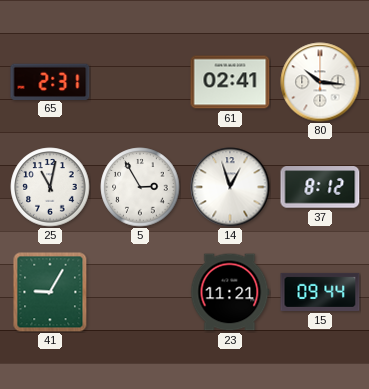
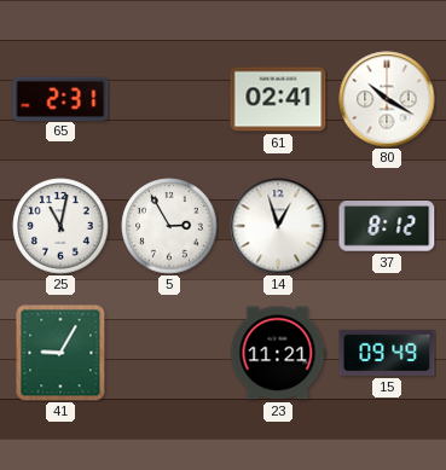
80: 10:16 -> 10:20
15: 09:44 -> 09:49
